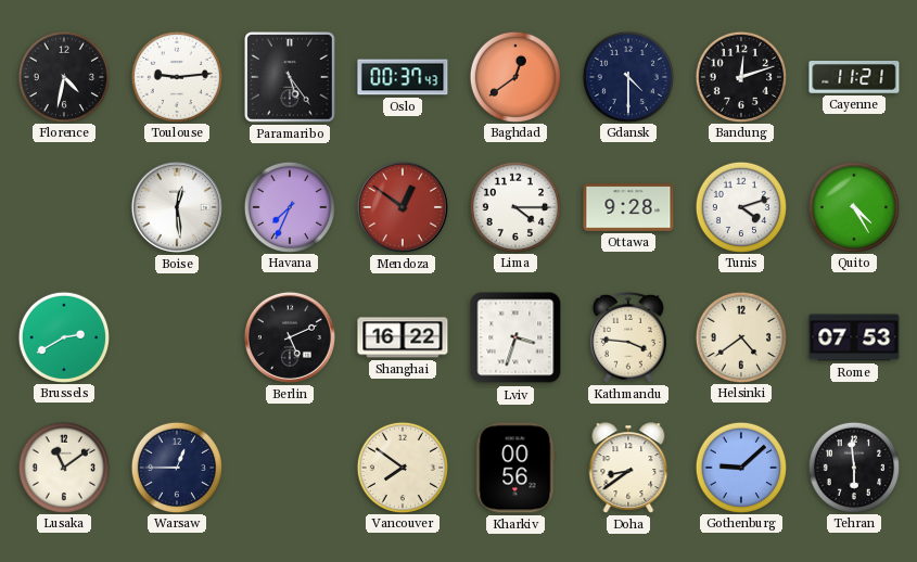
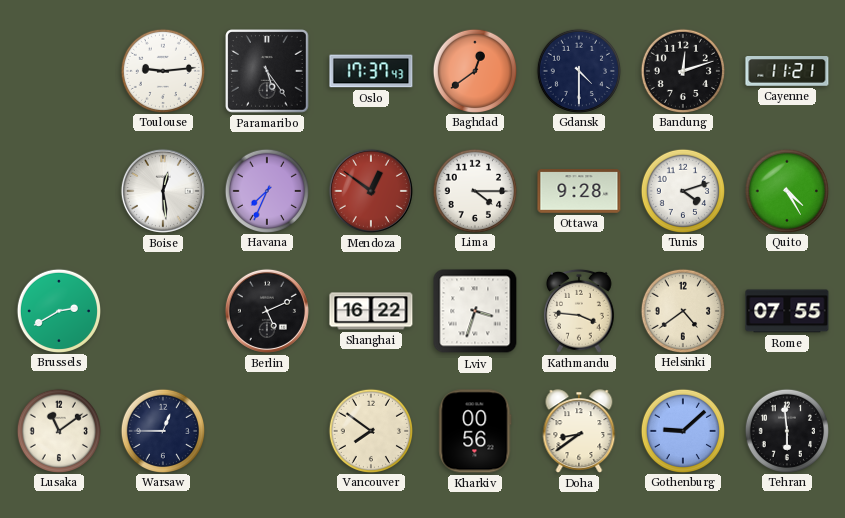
Florence: 4:32 -> none
Oslo: 00:37 -> 17:37
Rome: 07:53 -> 07:55
